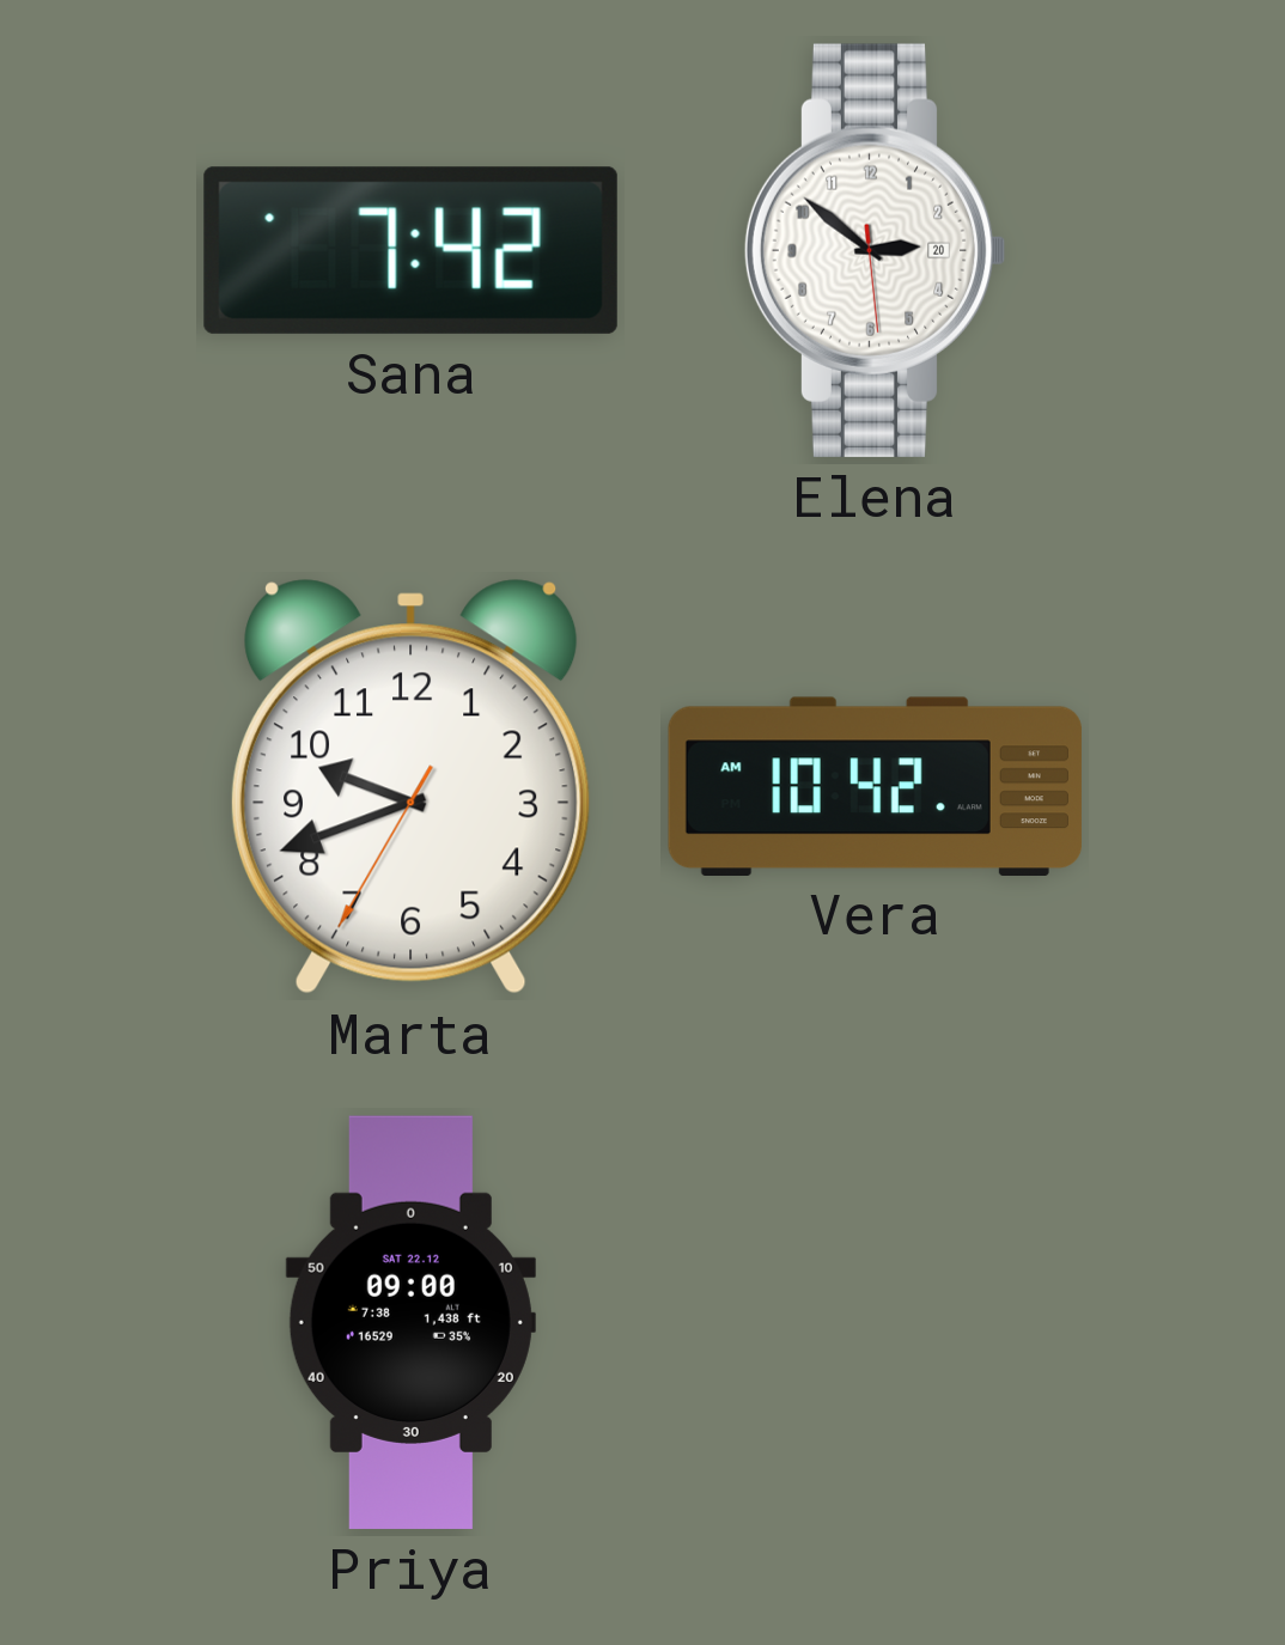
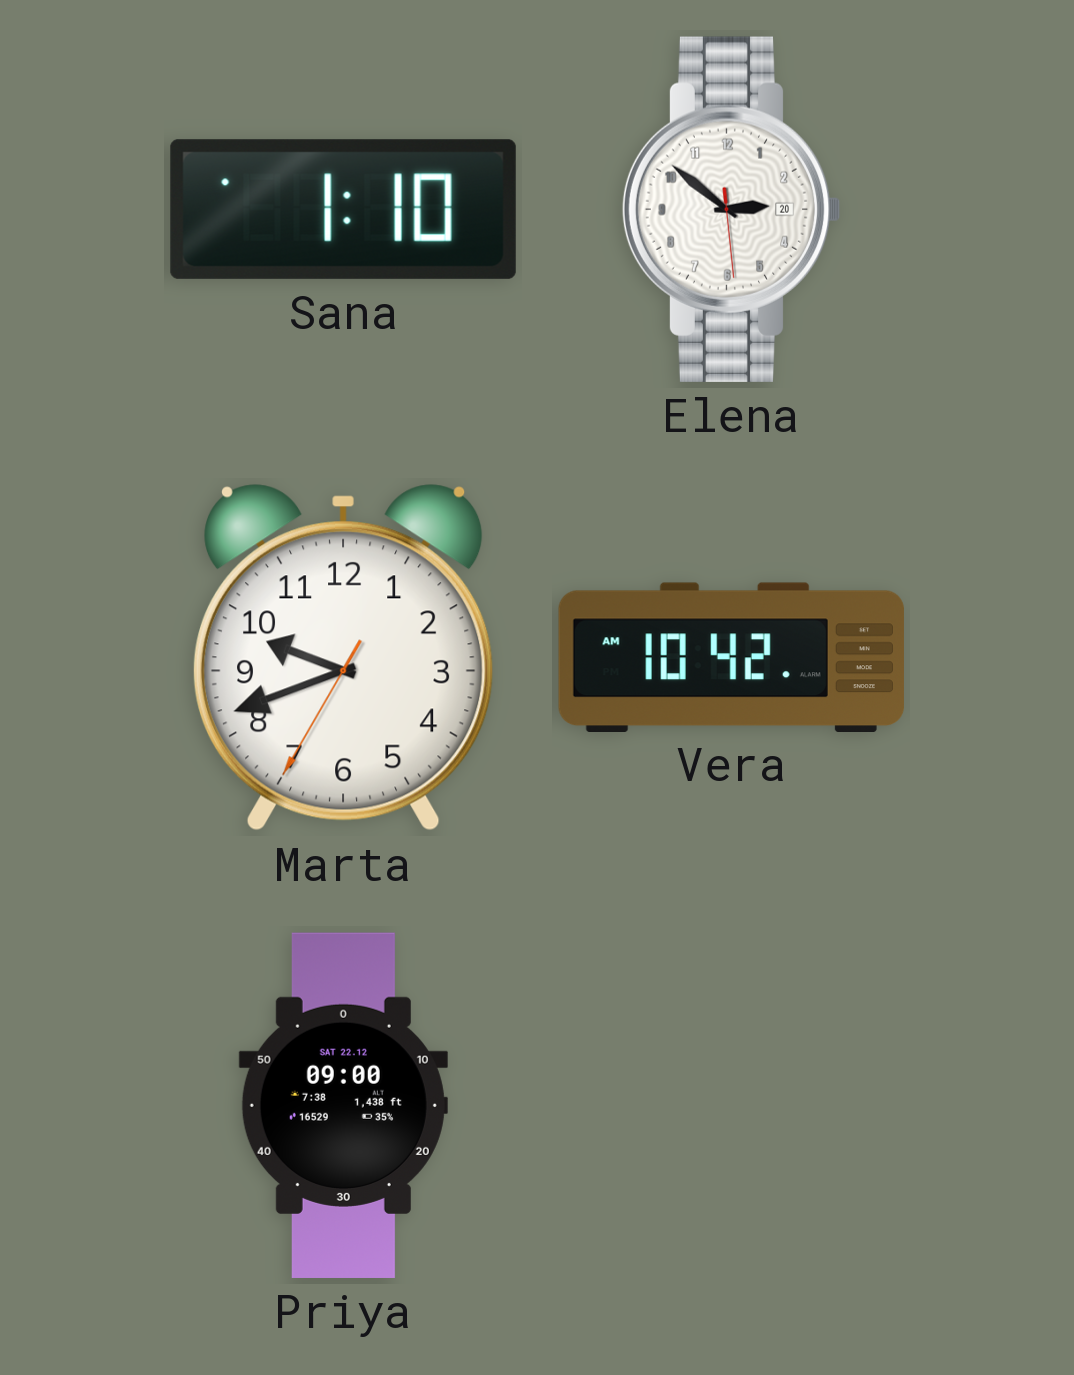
Sana: 7:42 -> 1:10
